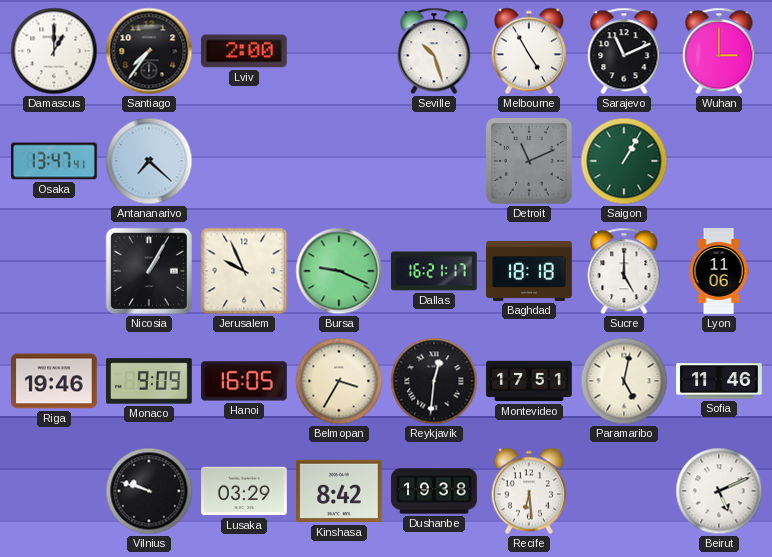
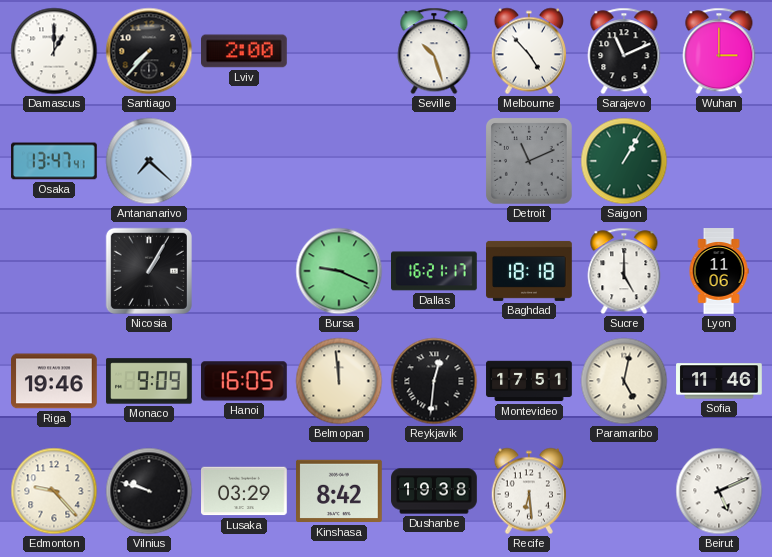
Santiago: 7:36 -> 7:37
Melbourne: 4:55 -> 4:53
Jerusalem: 9:56 -> none
Belmopan: 3:35 -> 11:59
Edmonton: none -> 9:23
